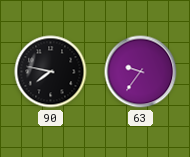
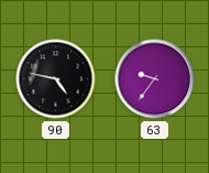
90: 7:47 -> 4:47
